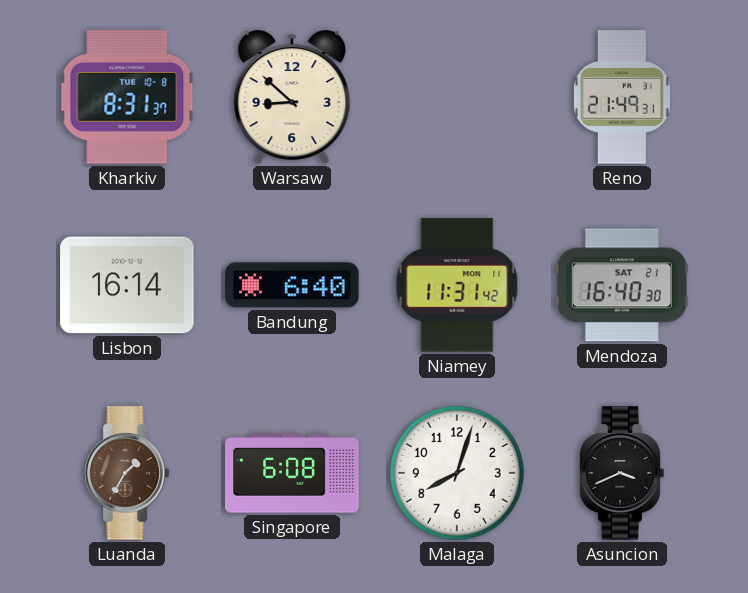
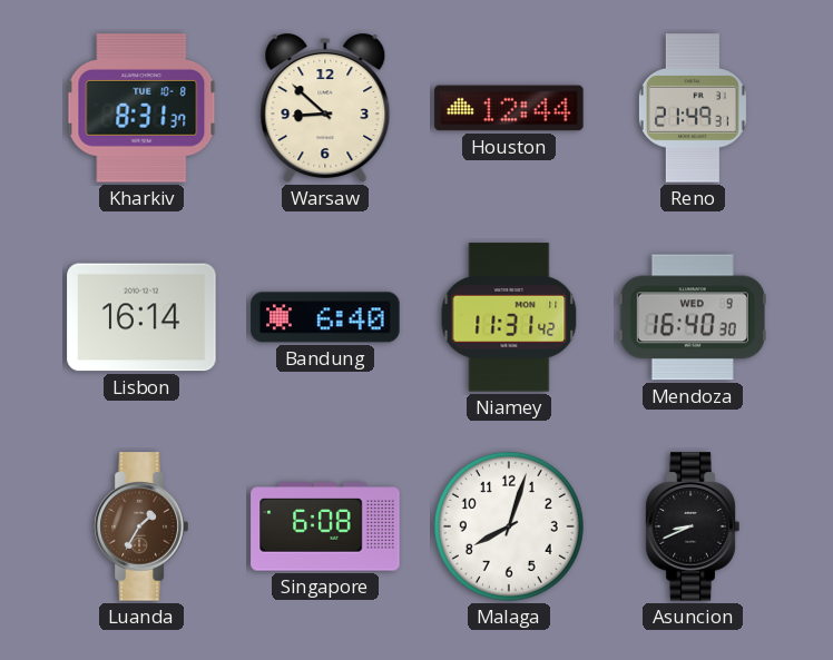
Houston: none -> 12:44
Mendoza date: SAT 21 -> WED 9
Asuncion: 3:41 -> 8:41
